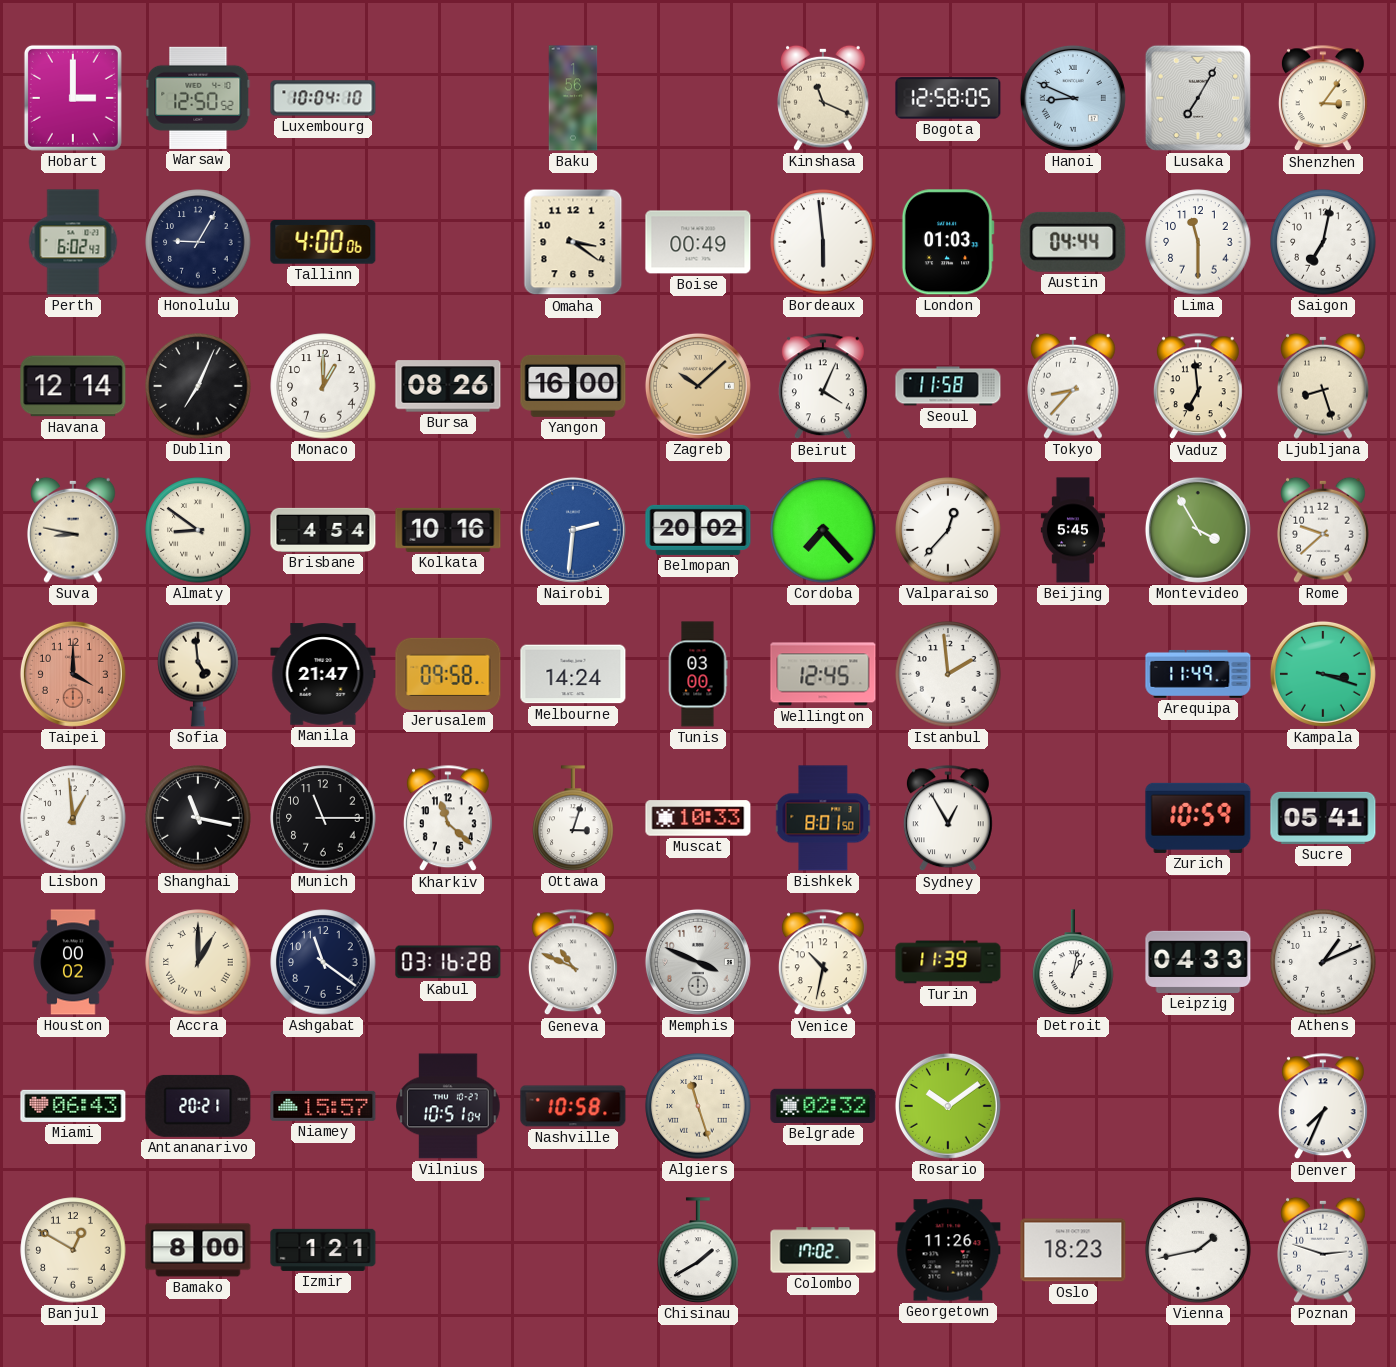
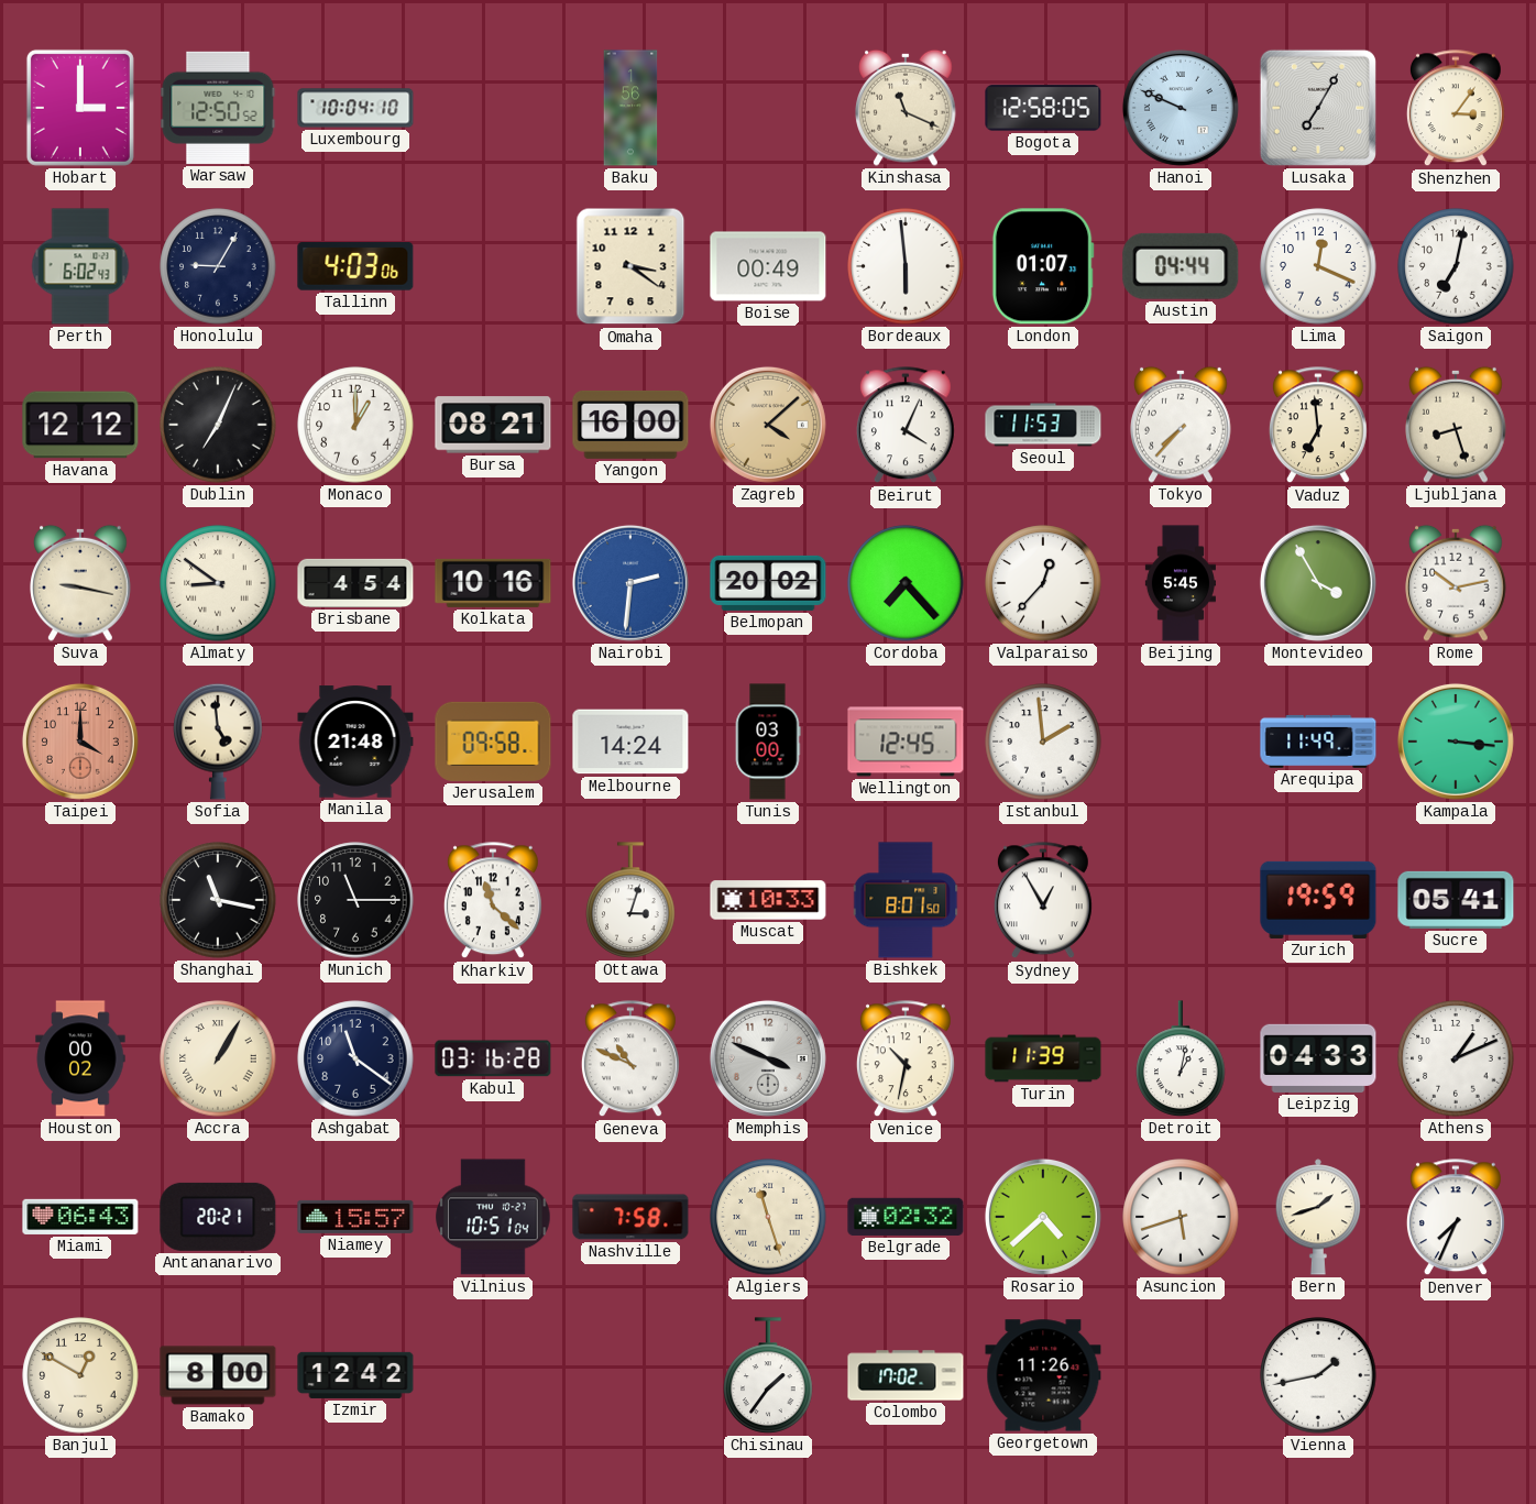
Hanoi: 8:49 -> 9:49
Tallinn: 4:00 -> 4:03
London: 01:03 -> 01:07
Lima: 11:30 -> 12:19
Havana: 12:14 -> 12:12
Bursa: 08:26 -> 08:21
Zagreb: 10:08 -> 4:08
Seoul: 11:58 -> 11:53
Tokyo: 8:37 -> 7:37
Suva: 8:47 -> 9:17
Rome: 9:38 -> 10:13
Manila: 21:47 -> 21:48
Kampala: 3:18 -> 3:16
Lisbon: 12:59 -> none
Zurich: 10:59 -> 19:59
Accra: 1:00 -> 1:05
Nashville: 10:58 -> 7:58
Rosario: 10:09 -> 4:38
Asuncion: none -> 5:42
Bern: none -> 1:42
Izmir: 1:21 -> 12:42
Chisinau: 1:40 -> 1:36
Oslo: 18:23 -> none
Poznan: 2:48 -> none
